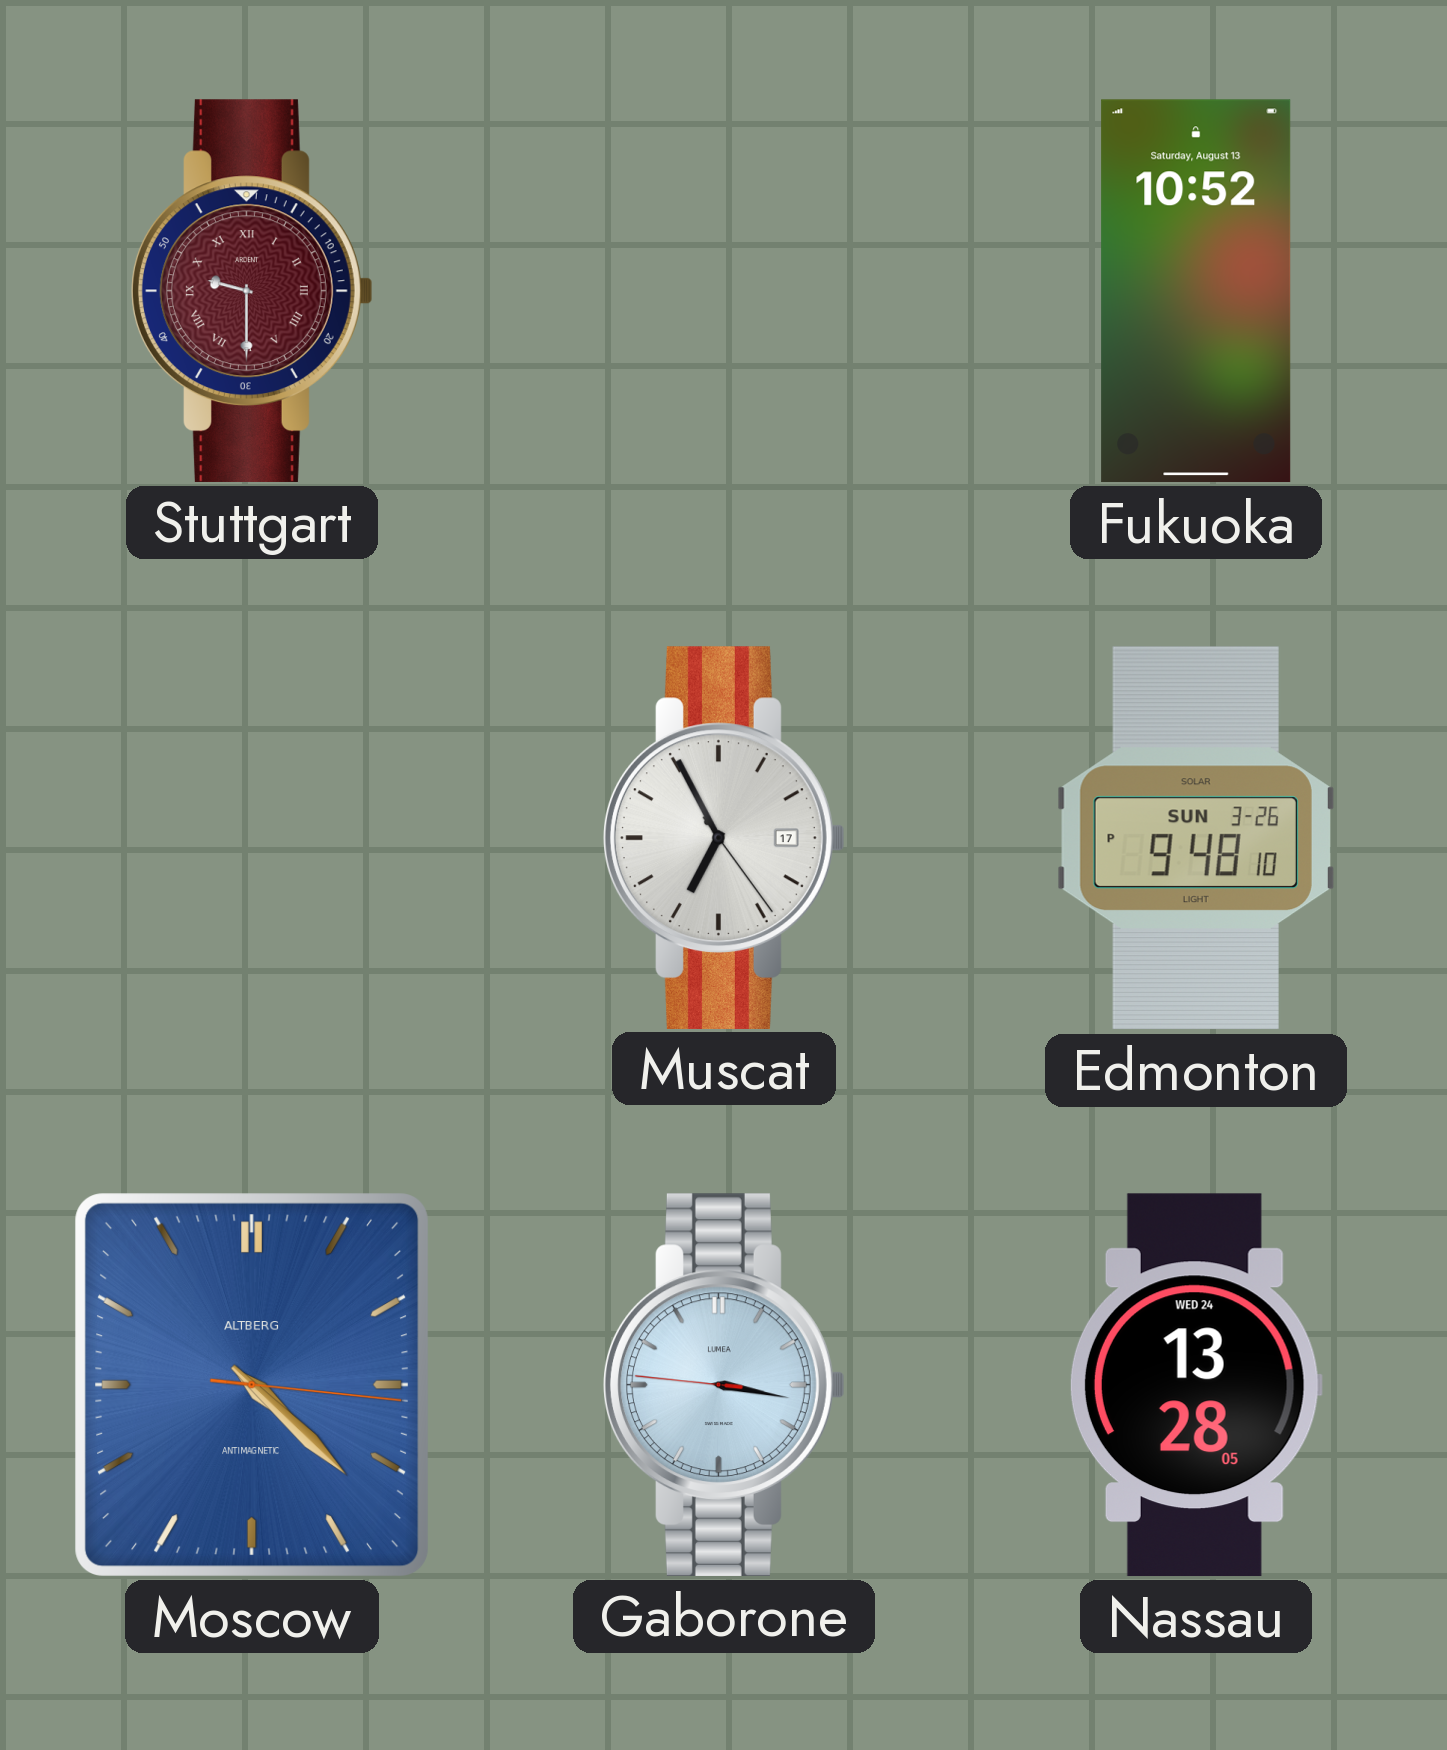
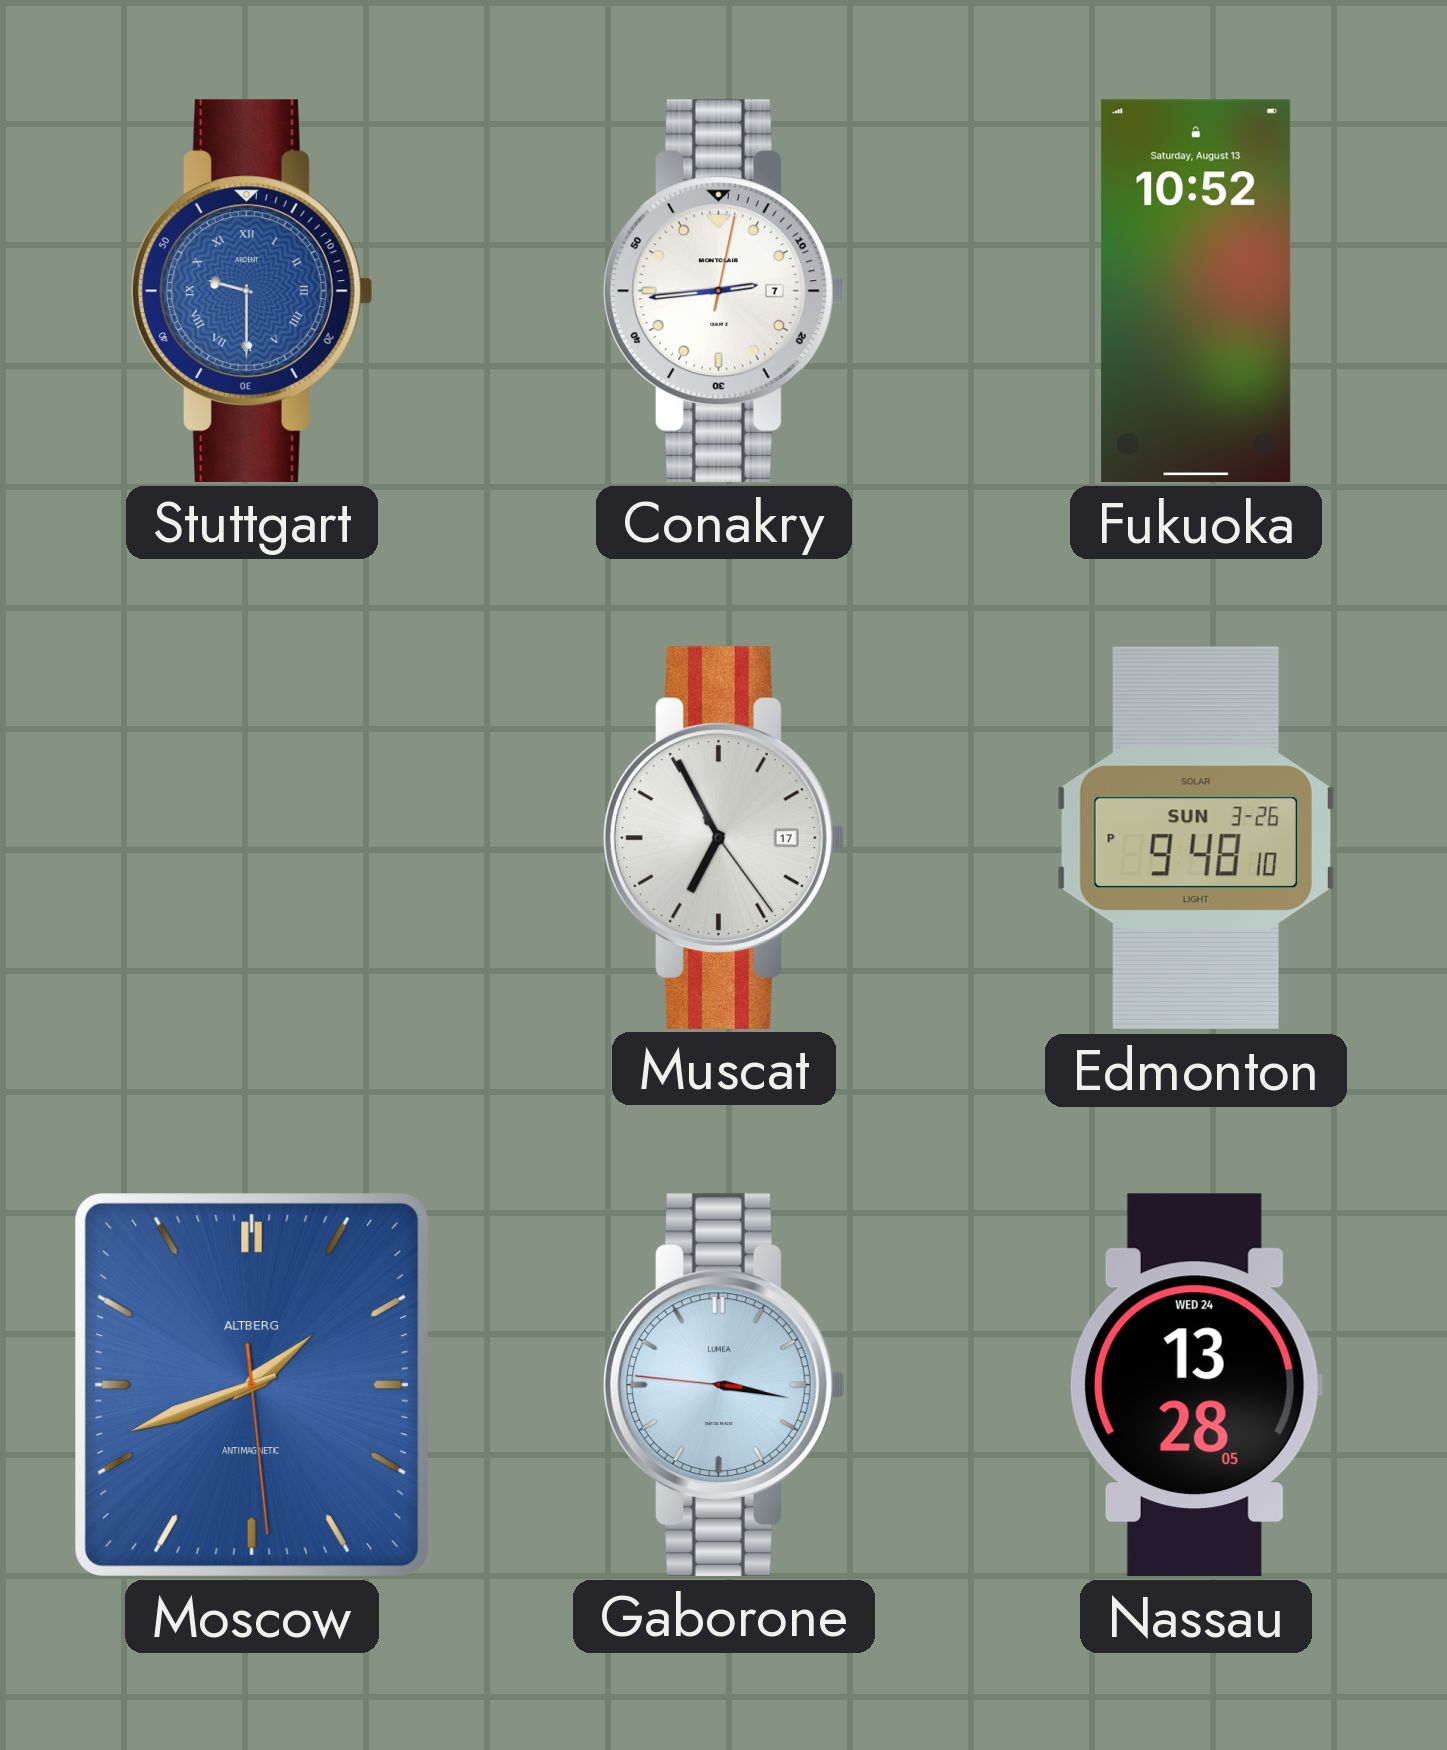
Stuttgart dial: burgundy -> blue
Conakry: none -> 2:44
Moscow: 4:22 -> 1:41
